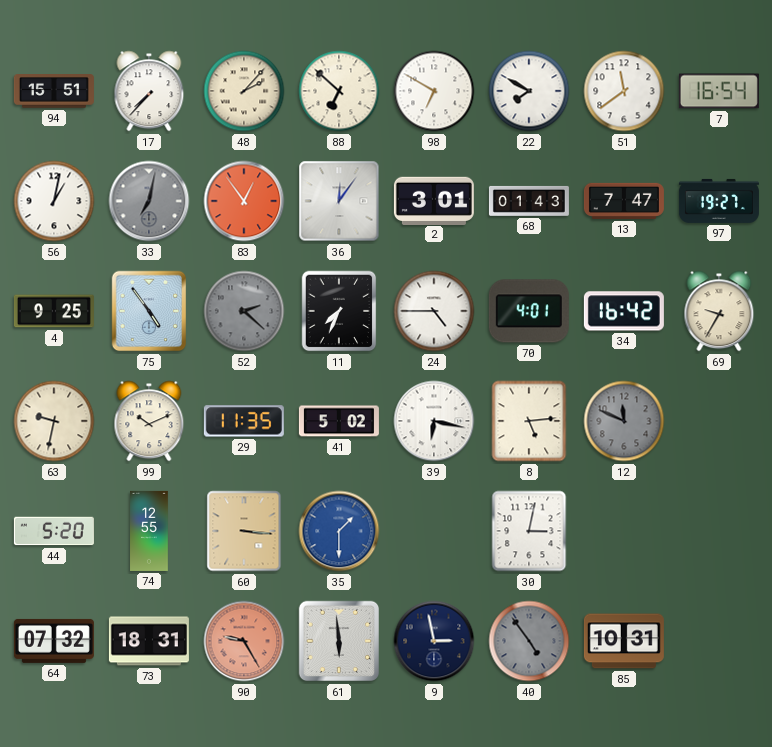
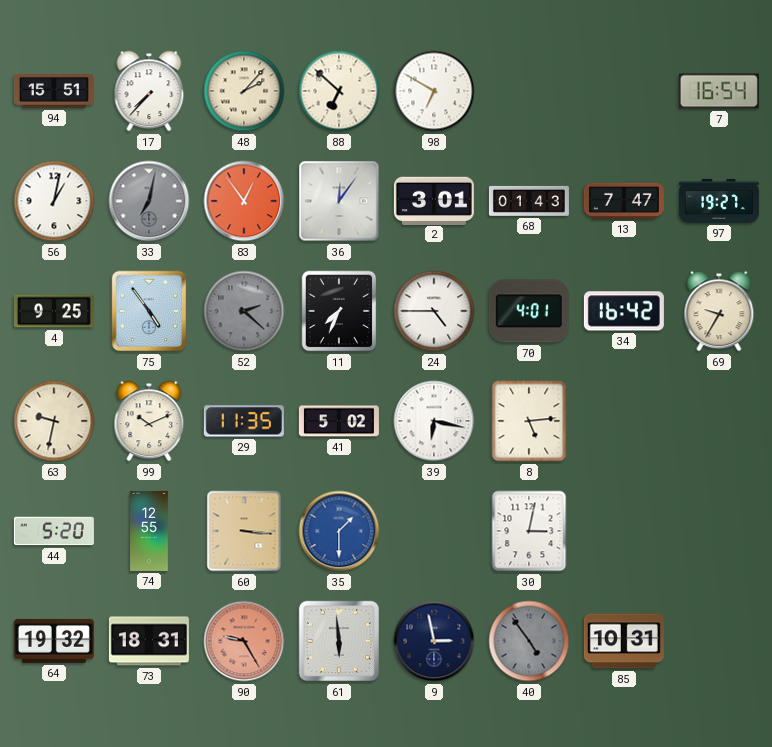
22: 7:50 -> none
51: 11:39 -> none
12: 11:49 -> none
64: 07:32 -> 19:32
